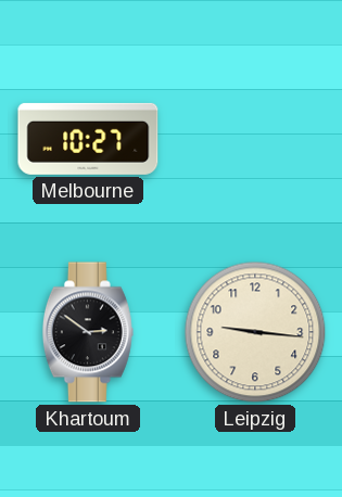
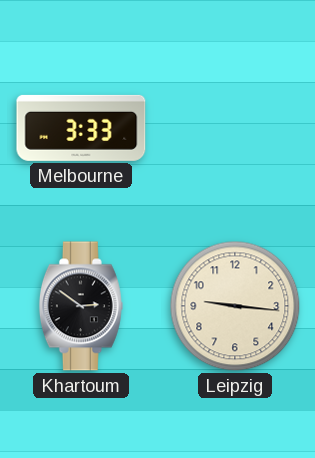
Melbourne: 10:27 -> 3:33
